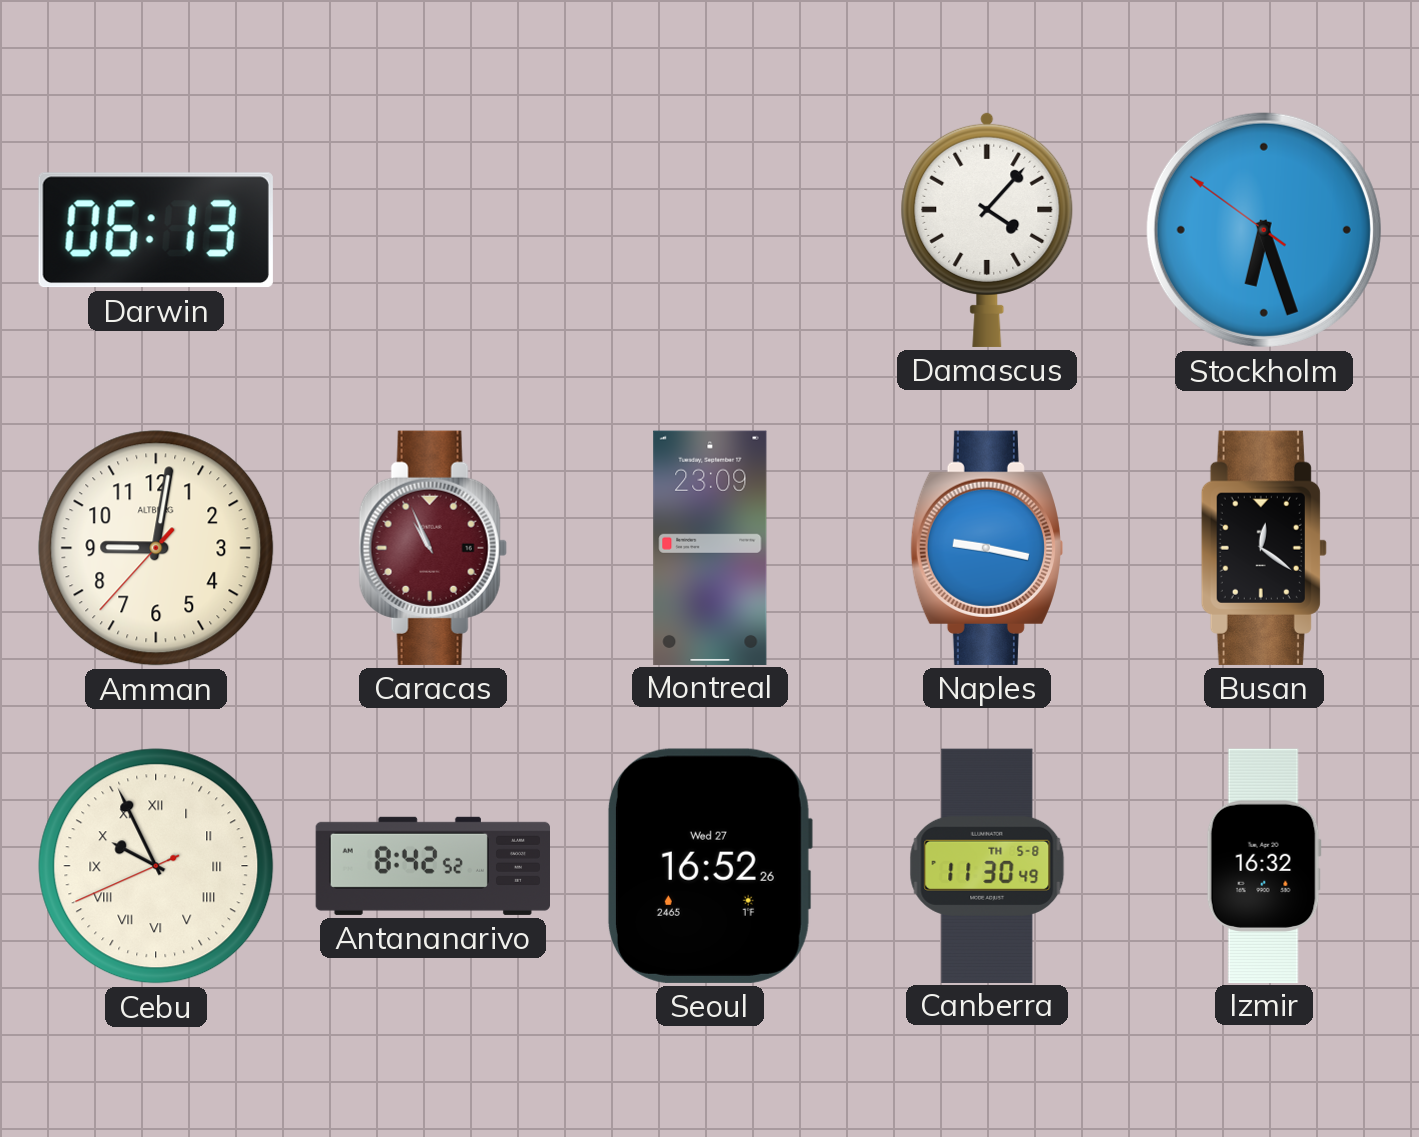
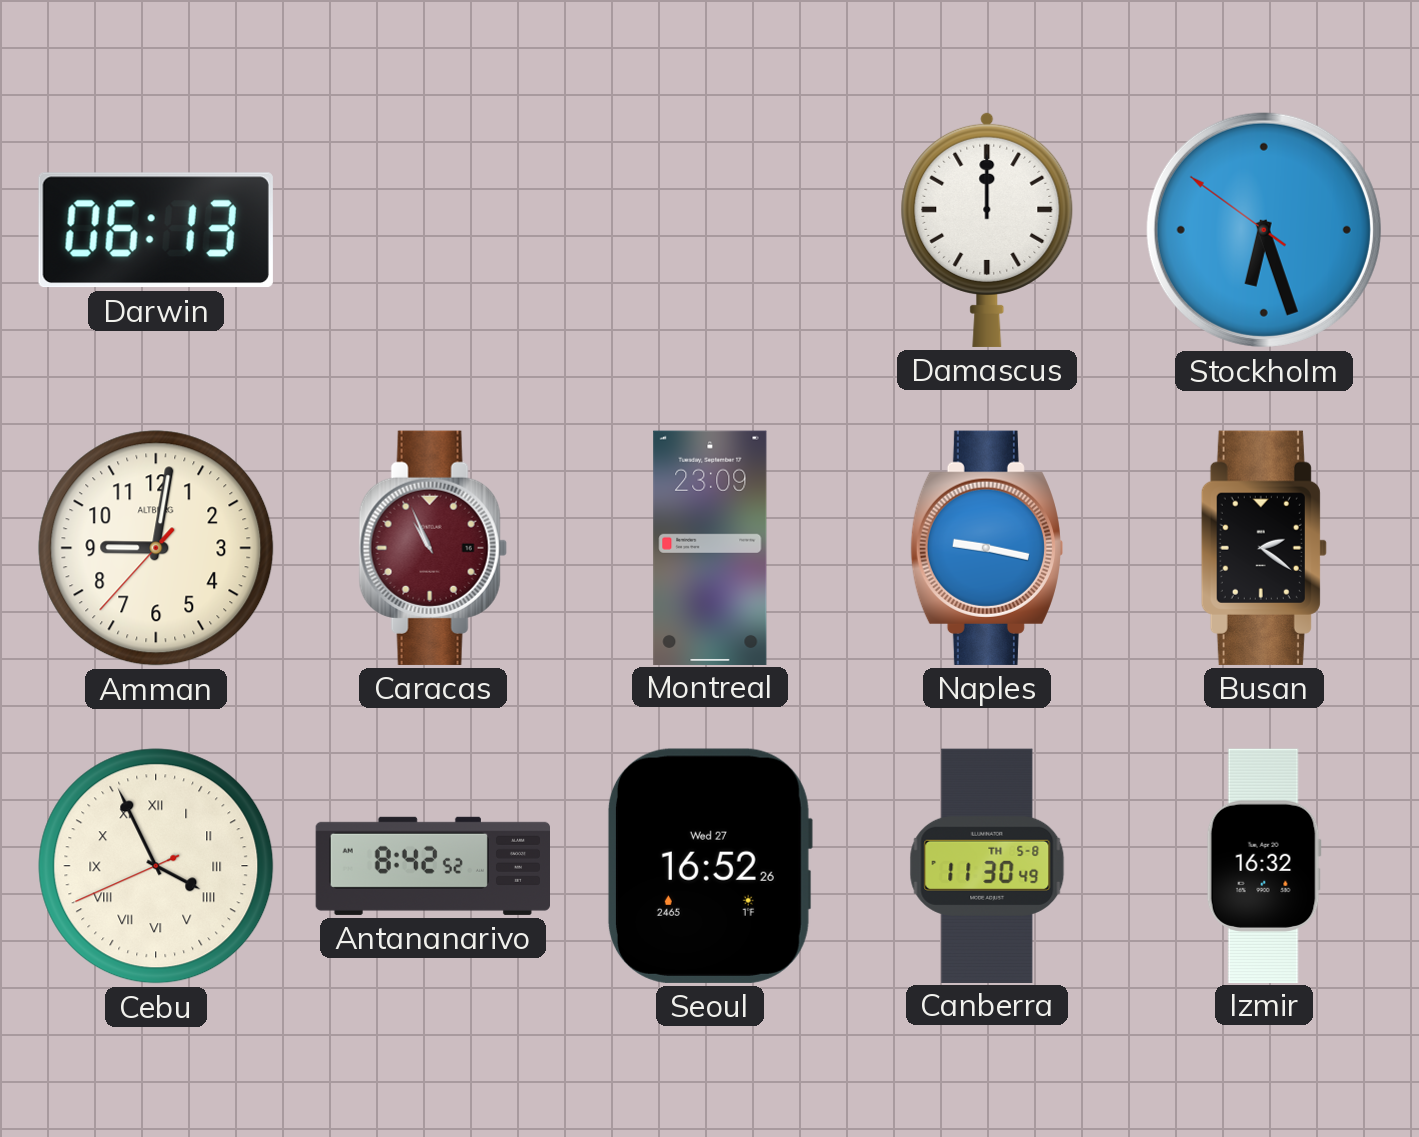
Damascus: 4:07 -> 12:00
Busan: 12:21 -> 2:21
Cebu: 9:55 -> 3:55
